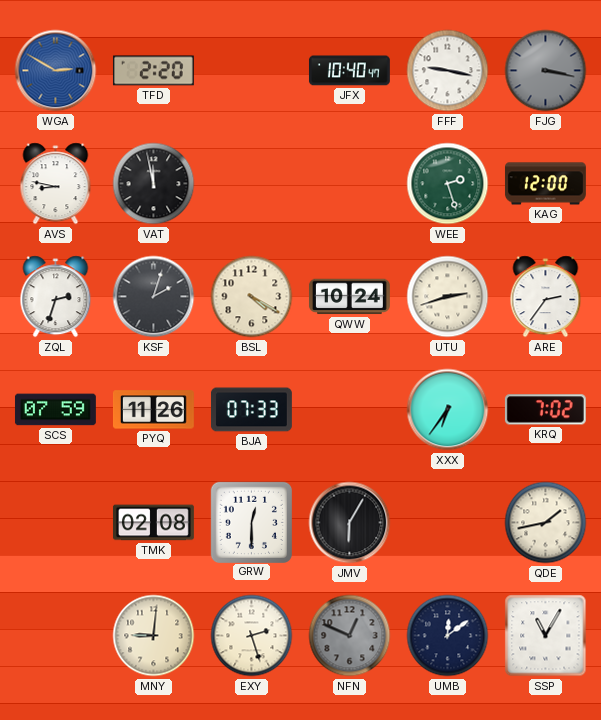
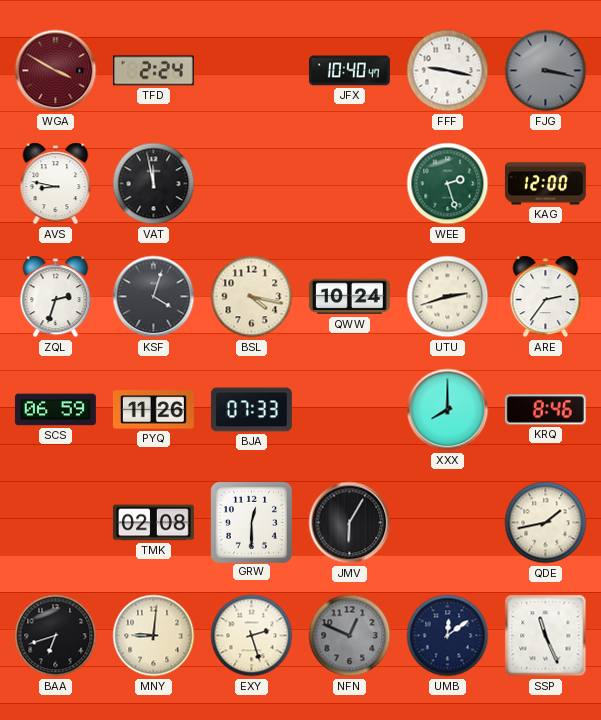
WGA: 2:50 -> 3:50
WGA dial: blue -> burgundy
TFD: 2:20 -> 2:24
KSF: 2:03 -> 4:03
BSL: 4:20 -> 4:17
SCS: 07:59 -> 06:59
XXX: 6:36 -> 8:00
KRQ: 7:02 -> 8:46
BAA: none -> 6:42
SSP: 11:05 -> 11:26
